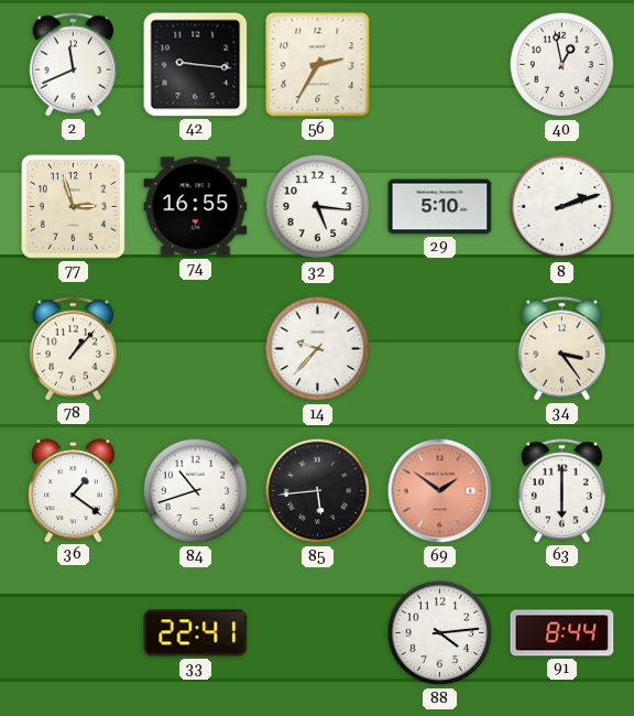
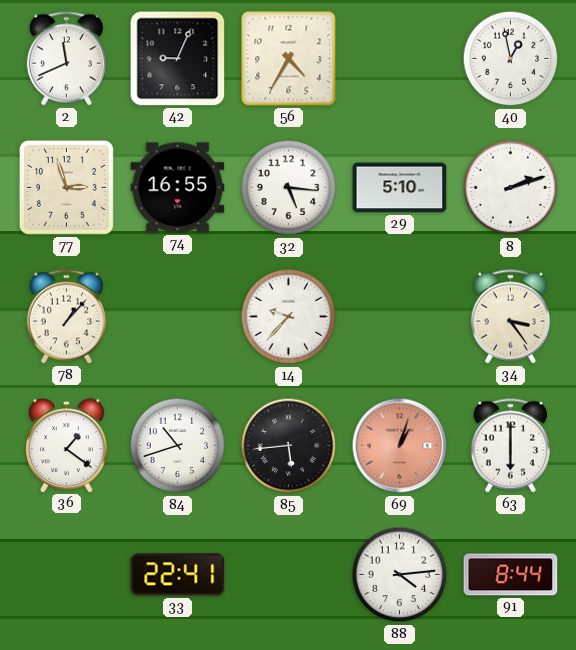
42: 9:16 -> 9:04
56: 2:35 -> 4:35
69: 1:51 -> 1:03
